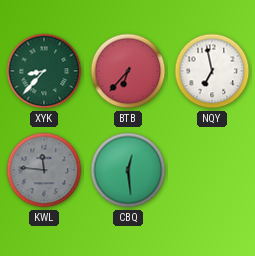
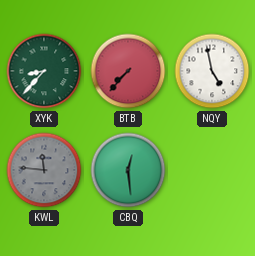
BTB: 6:37 -> 7:37
NQY: 6:58 -> 4:58
